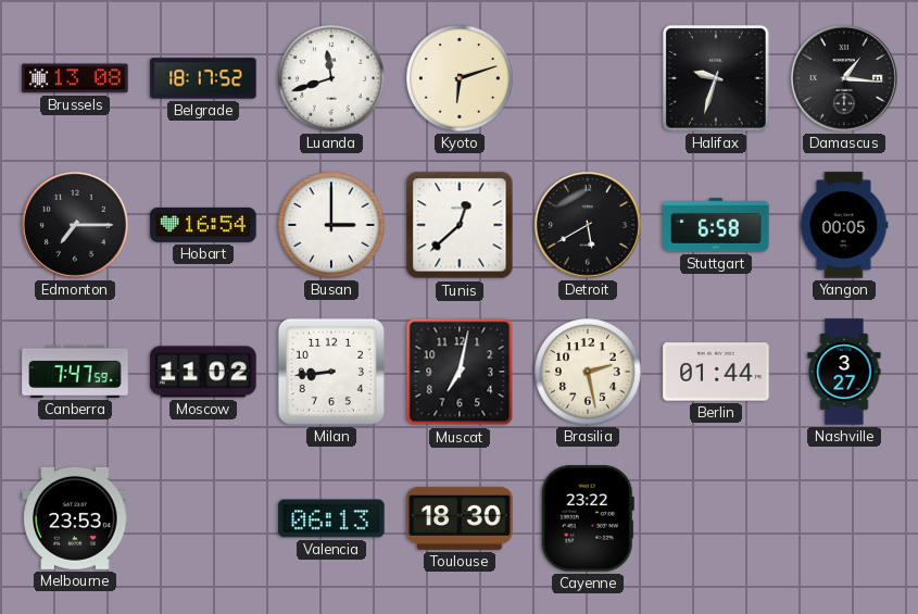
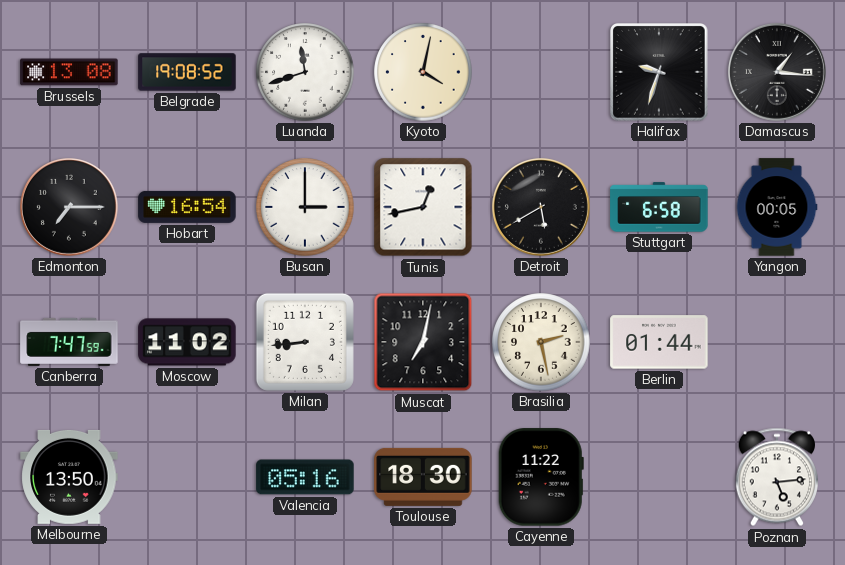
Belgrade: 18:17 -> 19:08
Kyoto: 6:12 -> 4:02
Tunis: 12:38 -> 12:43
Nashville: 3:27 -> none
Melbourne: 23:53 -> 13:50
Valencia: 06:13 -> 05:16
Cayenne: 23:22 -> 11:22
Poznan: none -> 5:14
